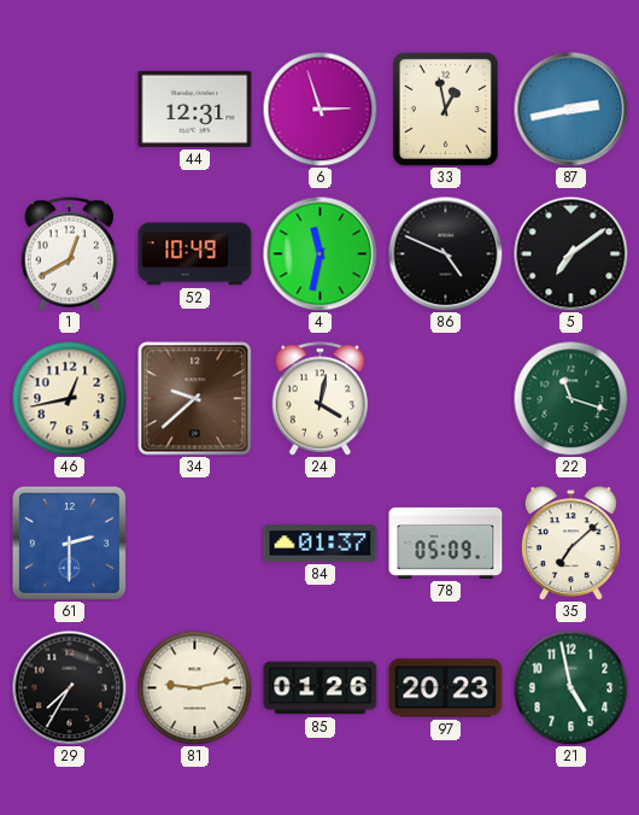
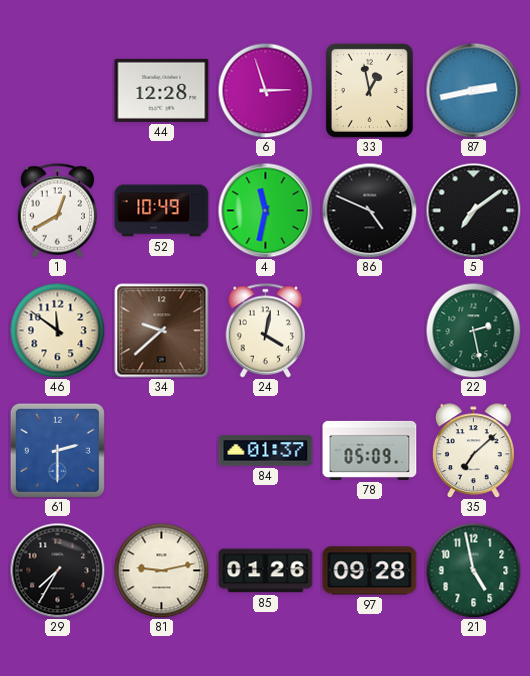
44: 12:31 -> 12:28
46: 12:43 -> 11:51
22: 11:18 -> 2:28
97: 20:23 -> 09:28
